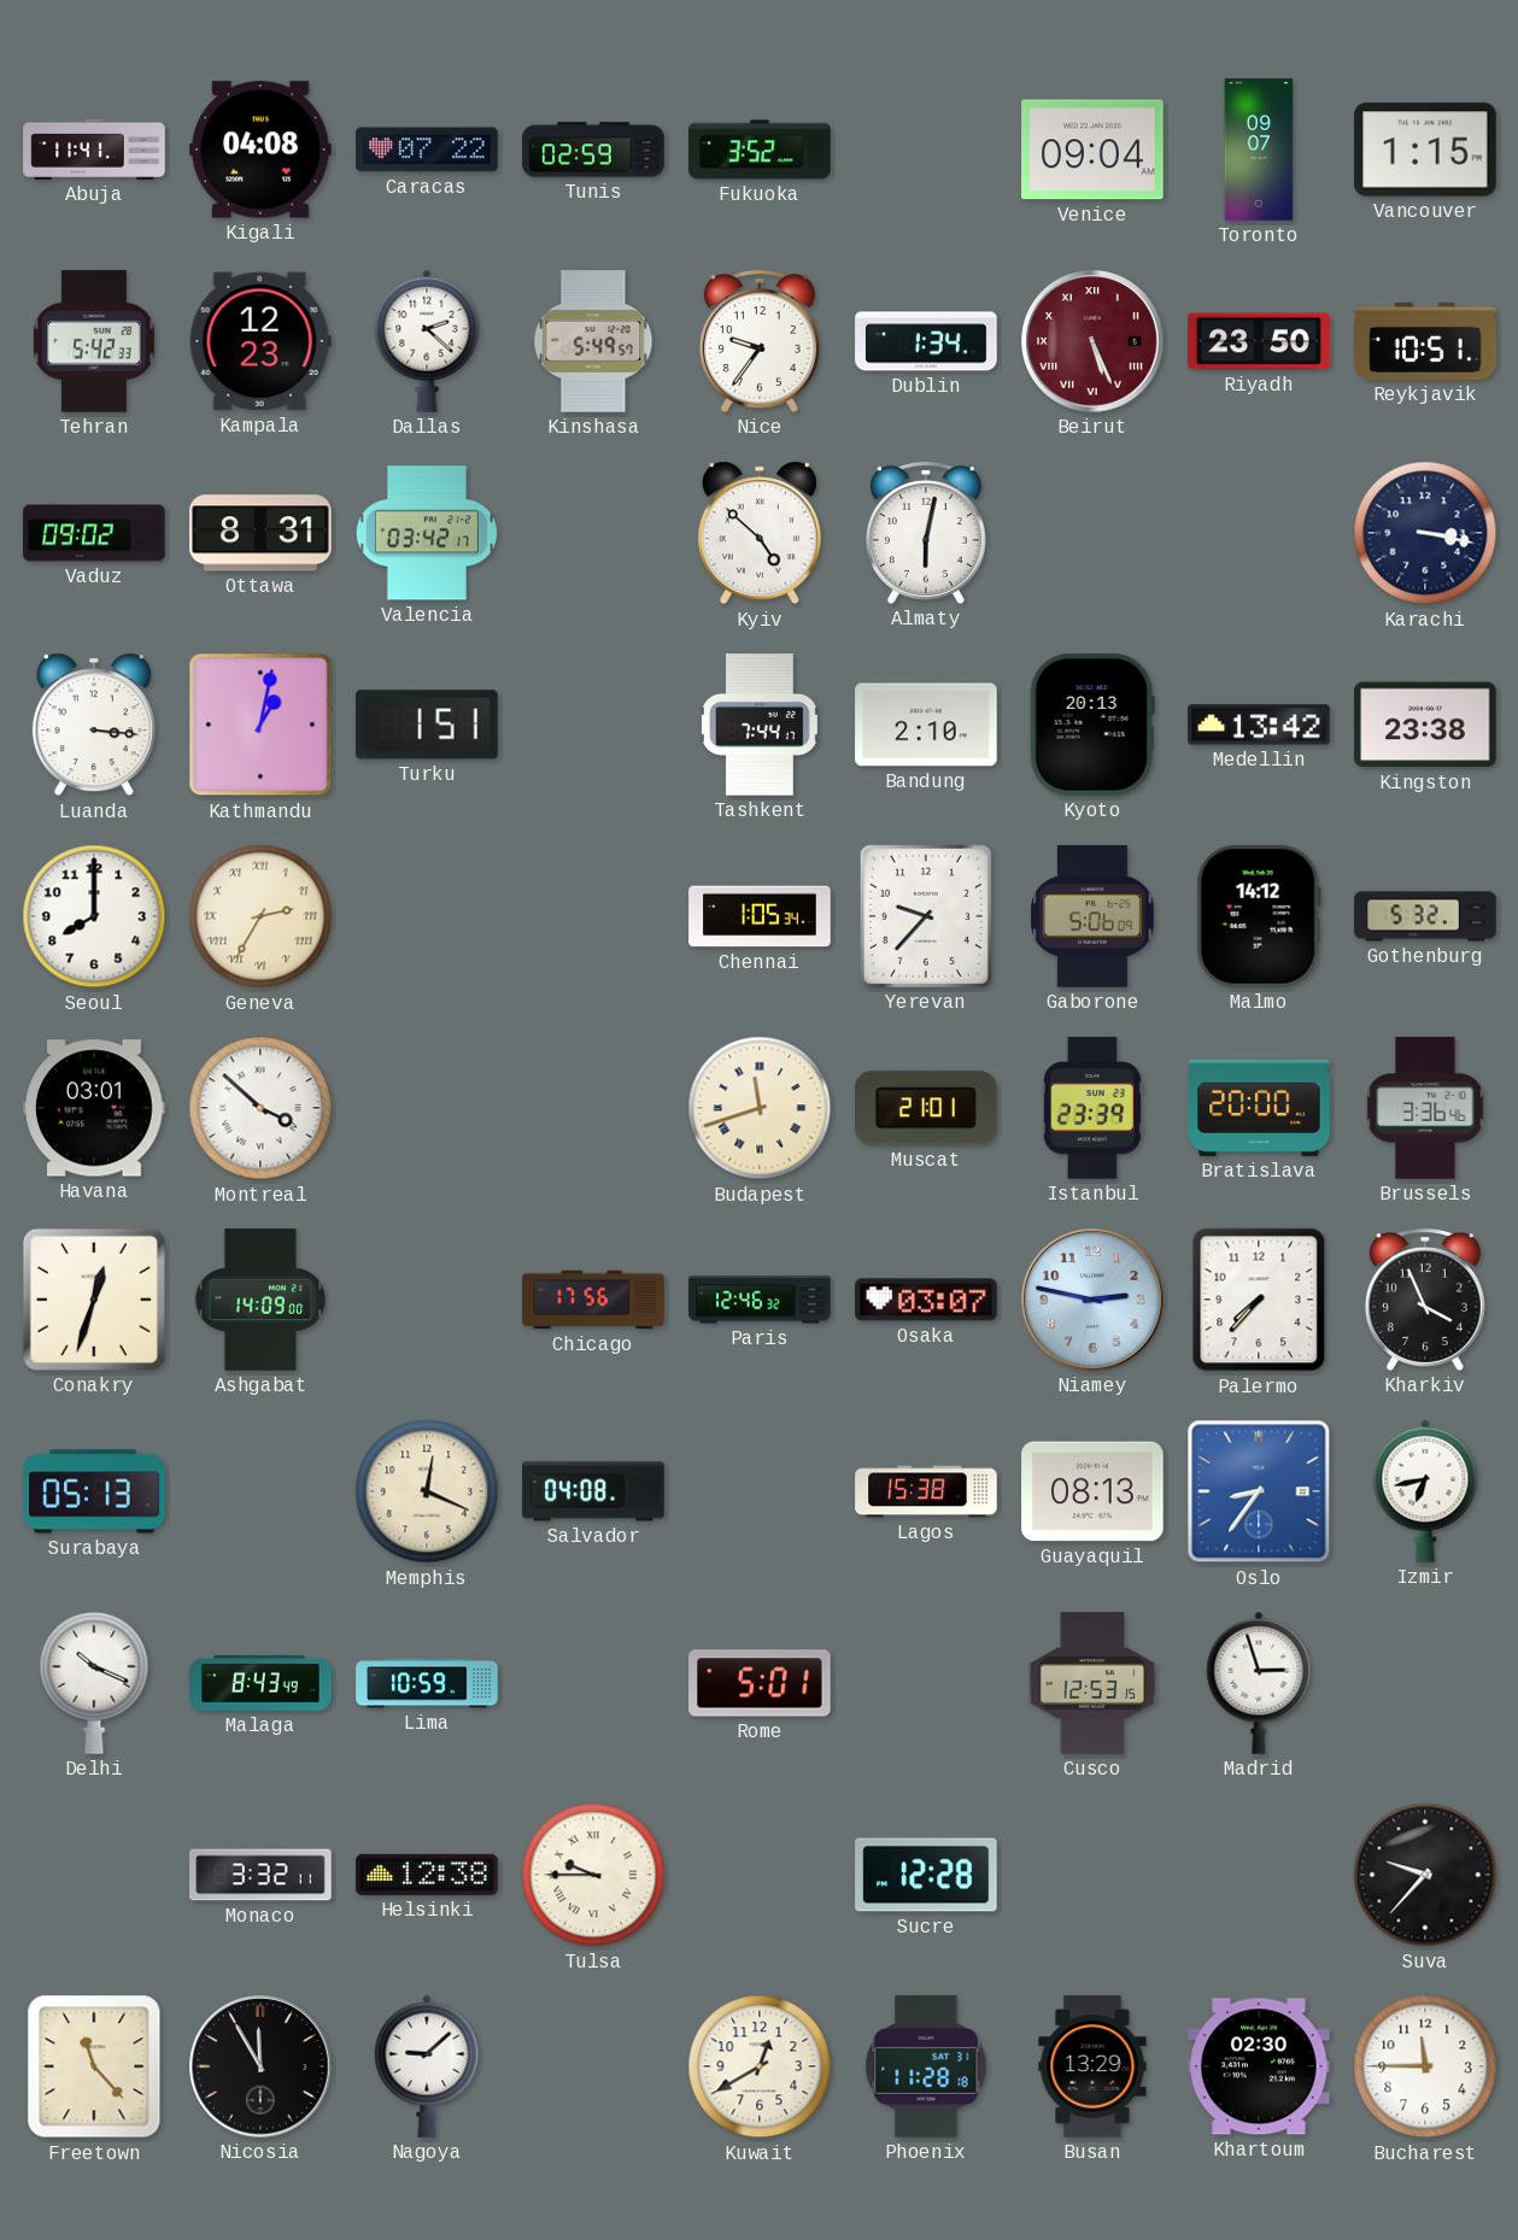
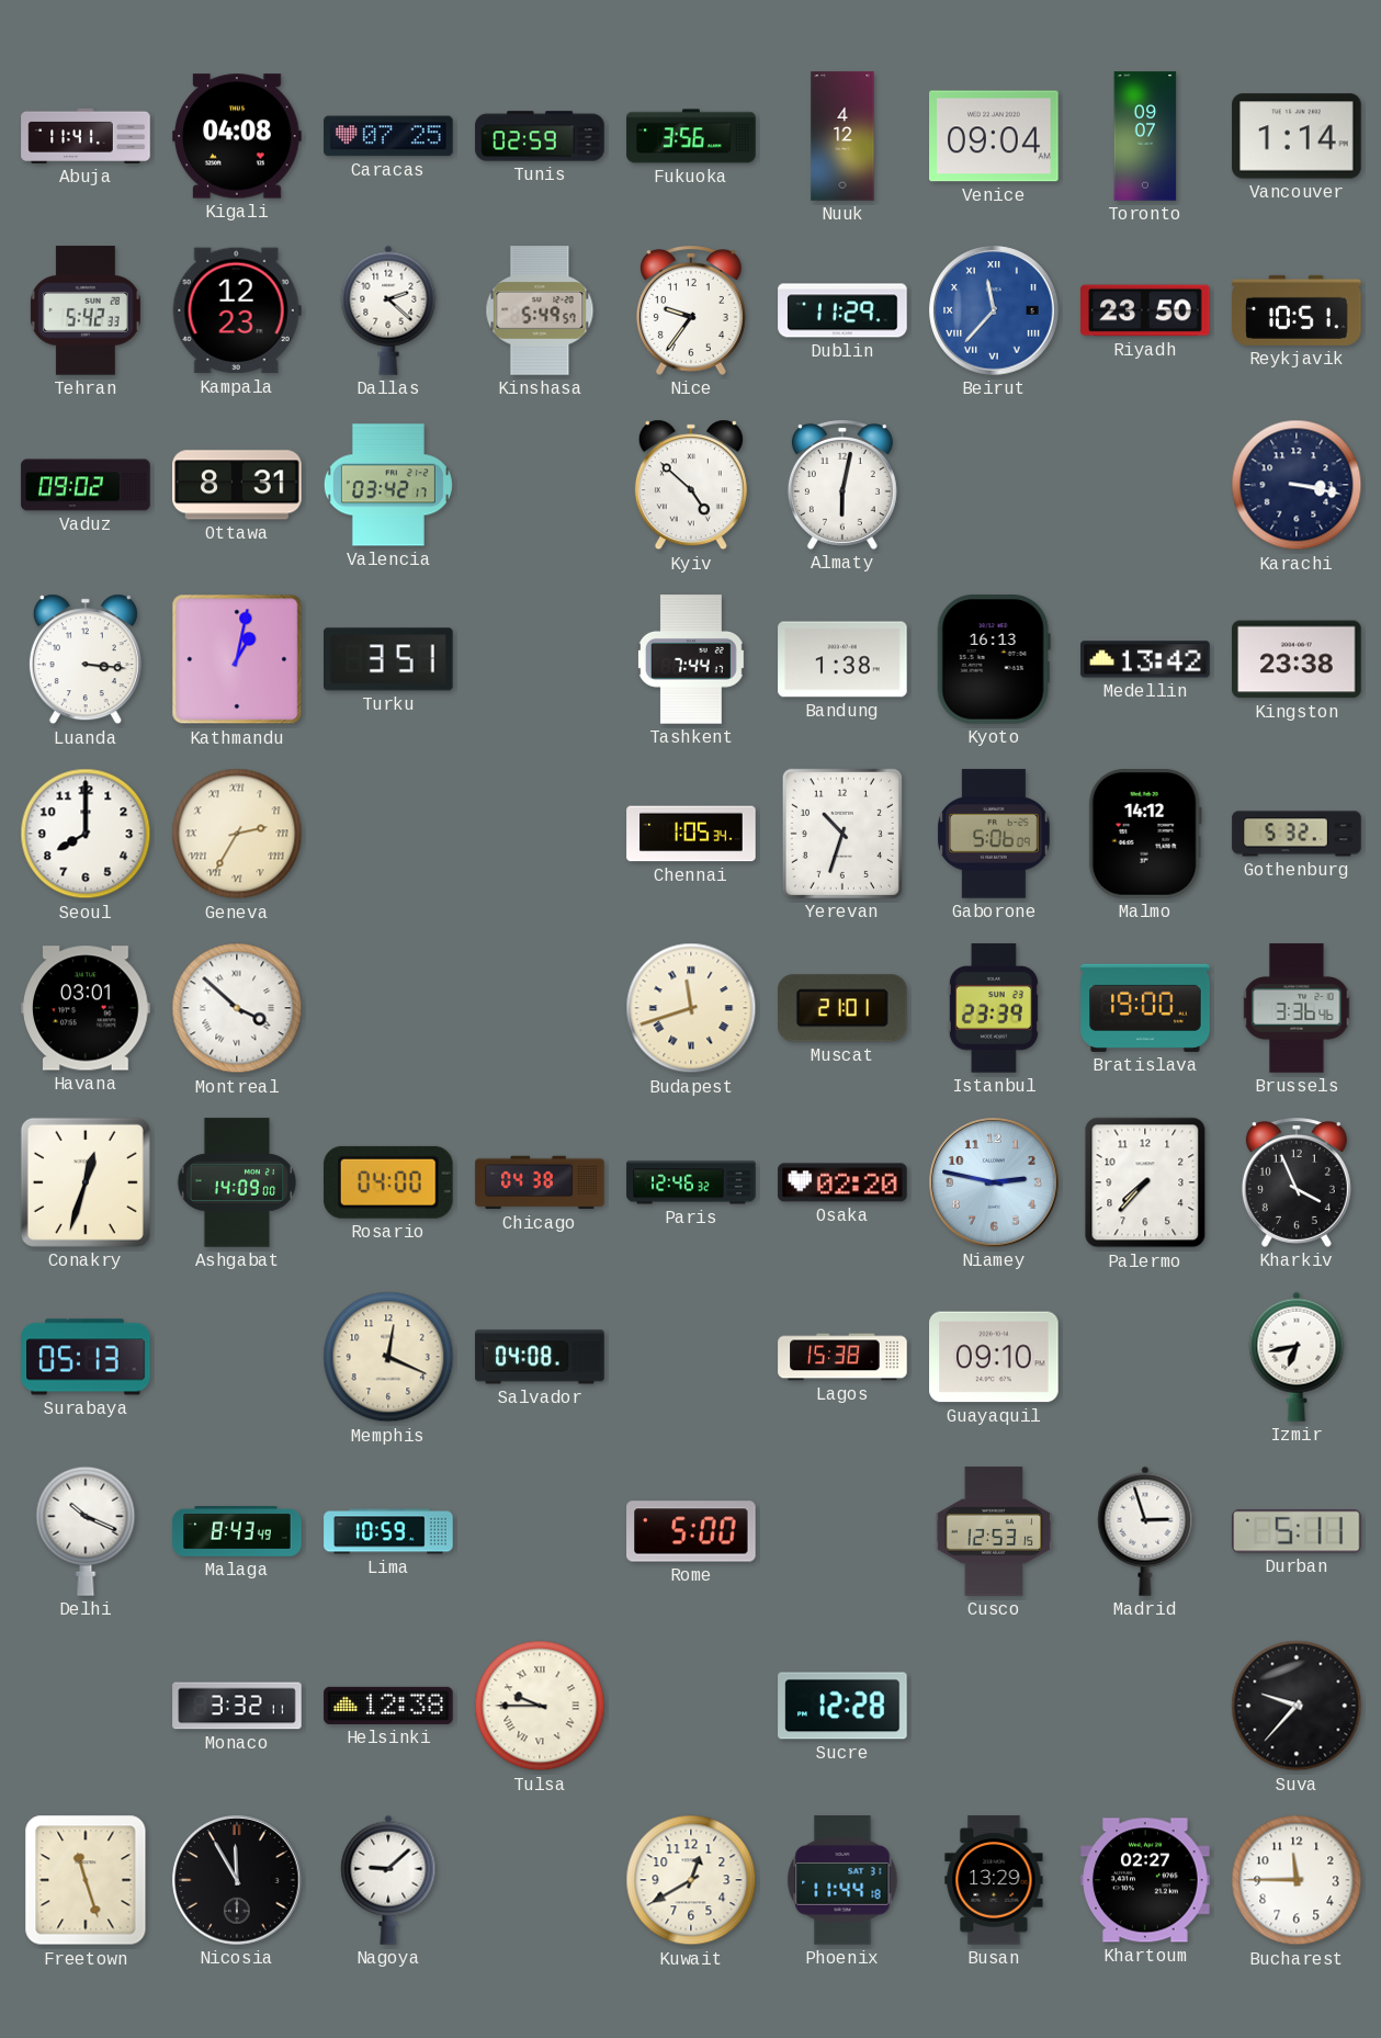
Caracas: 07:22 -> 07:25
Fukuoka: 3:52 -> 3:56
Nuuk: none -> 4:12
Vancouver: 1:15 -> 1:14
Dublin: 1:34 -> 11:29
Beirut: 5:26 -> 11:37
Beirut dial: burgundy -> blue
Turku: 1:51 -> 3:51
Bandung: 2:10 -> 1:38
Kyoto: 20:13 -> 16:13
Yerevan: 9:37 -> 10:33
Bratislava: 20:00 -> 19:00
Rosario: none -> 04:00
Chicago: 17:56 -> 04:38
Osaka: 03:07 -> 02:20
Guayaquil: 08:13 -> 09:10
Oslo: 8:36 -> none
Rome: 5:01 -> 5:00
Durban: none -> 5:11
Freetown: 11:23 -> 11:27
Phoenix: 11:28 -> 11:44
Khartoum: 02:30 -> 02:27
